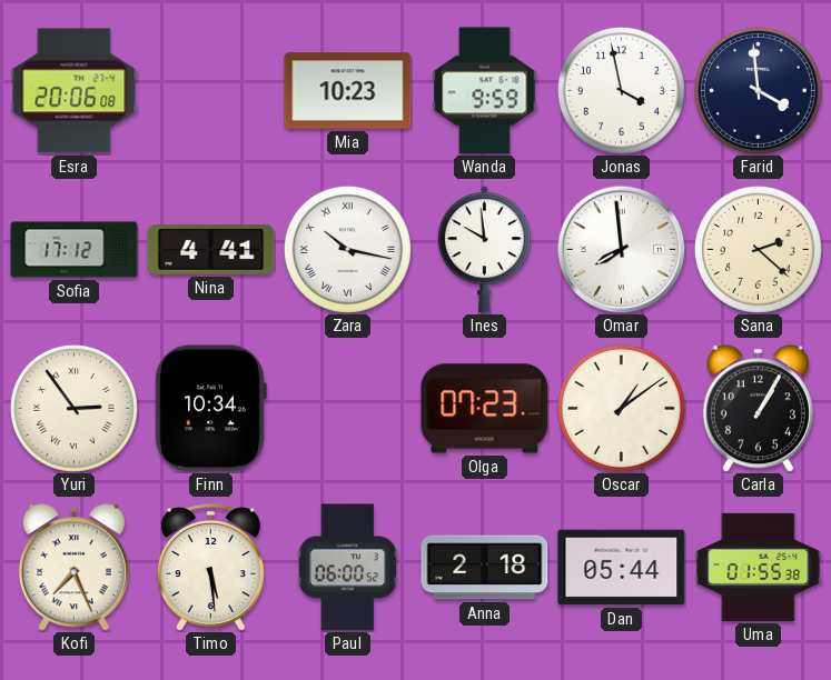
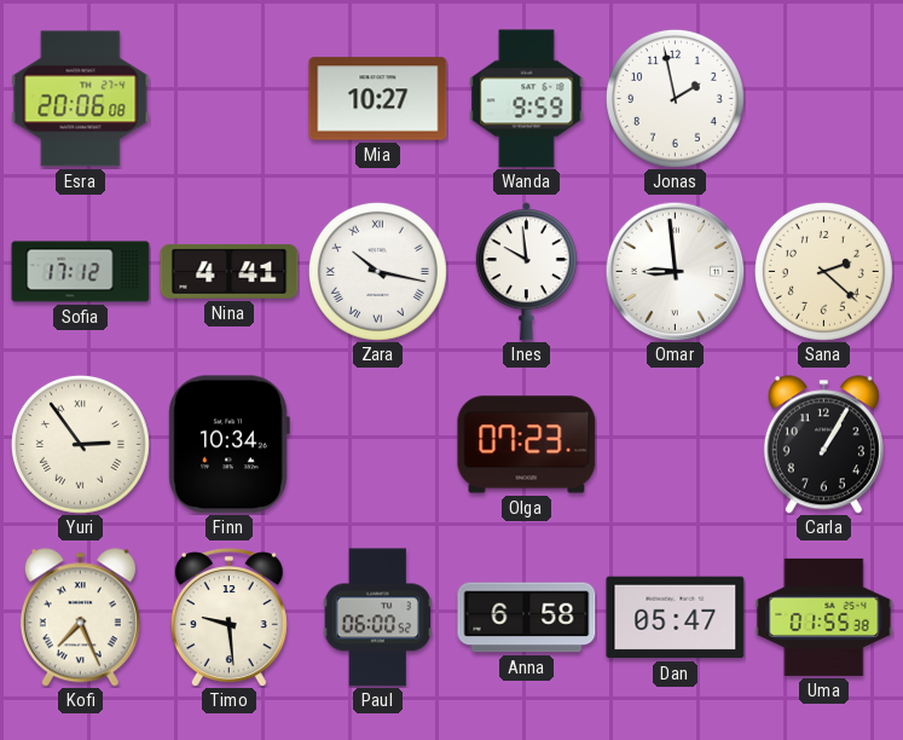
Mia: 10:23 -> 10:27
Jonas: 3:58 -> 1:58
Farid: 3:59 -> none
Omar: 7:59 -> 8:59
Oscar: 1:09 -> none
Timo: 5:29 -> 9:29
Anna: 2:18 -> 6:58
Dan: 05:44 -> 05:47
